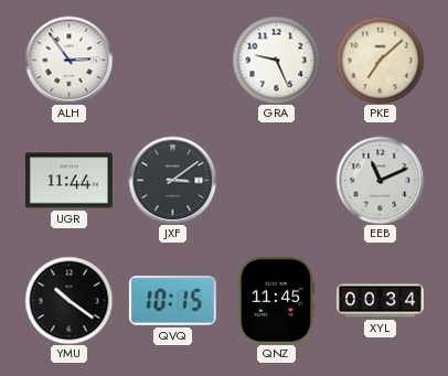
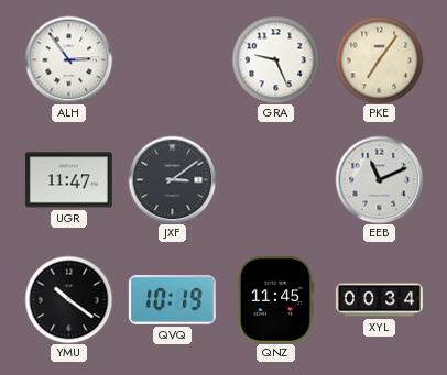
PKE: 7:08 -> 7:06
UGR: 11:44 -> 11:47
QVQ: 10:15 -> 10:19
